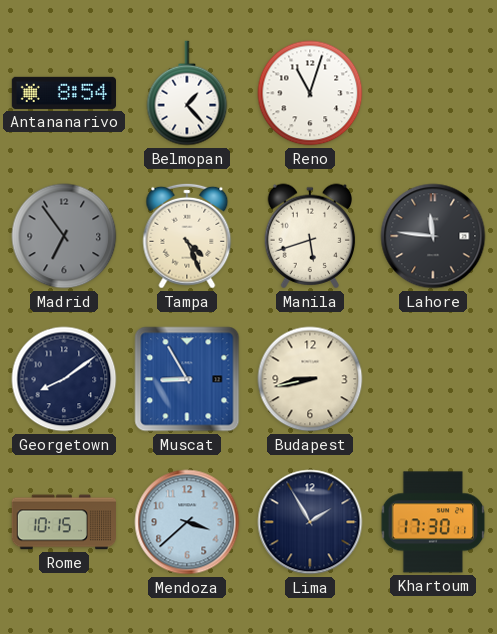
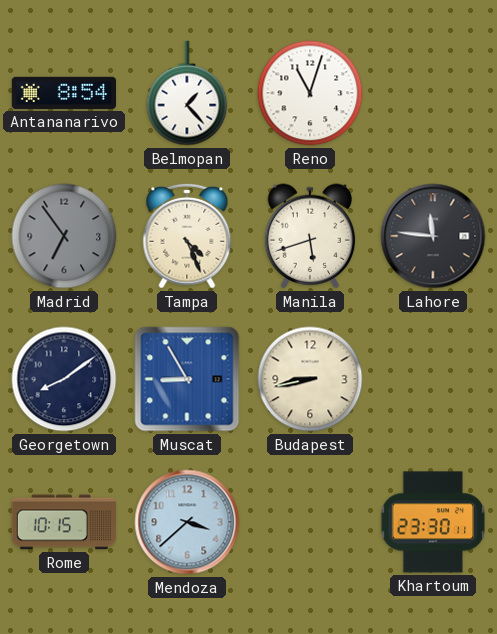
Lima: 1:55 -> none
Khartoum: 17:30 -> 23:30
